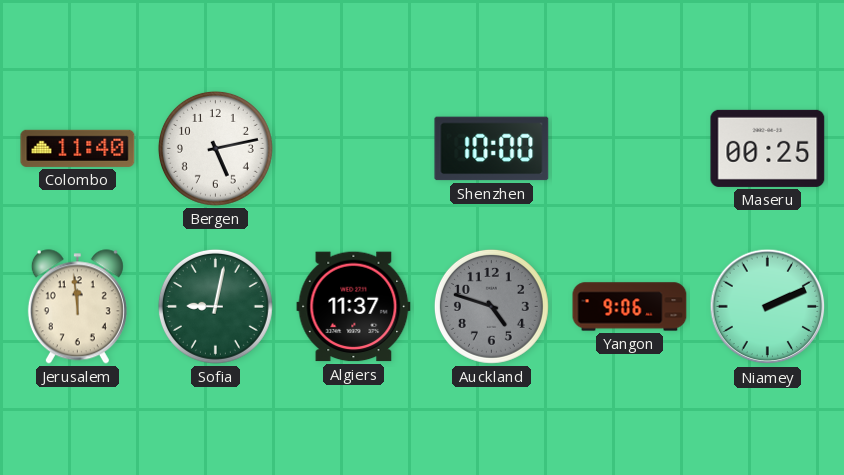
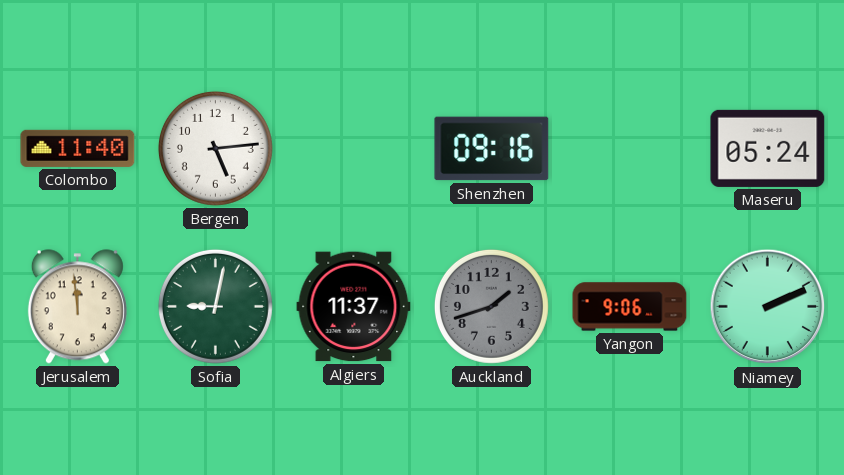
Bergen: 5:13 -> 5:14
Shenzhen: 10:00 -> 09:16
Maseru: 00:25 -> 05:24
Auckland: 4:48 -> 1:42
